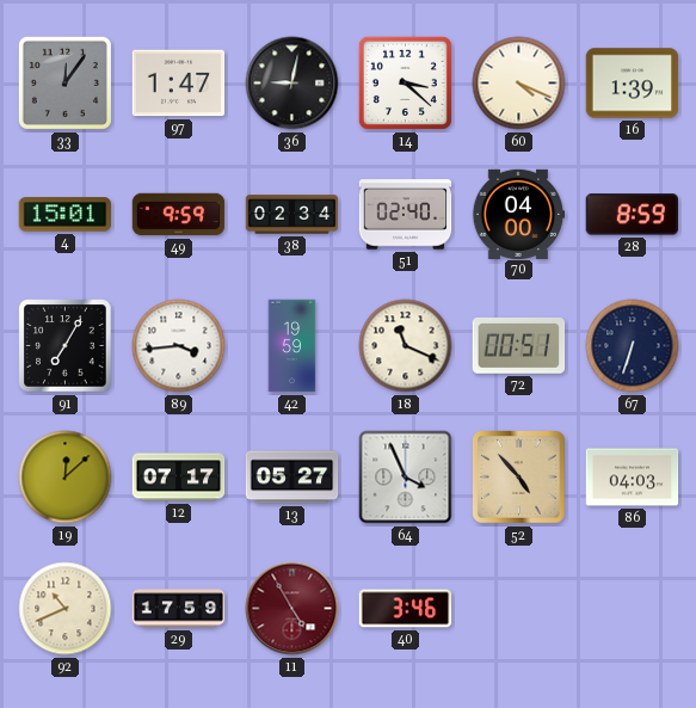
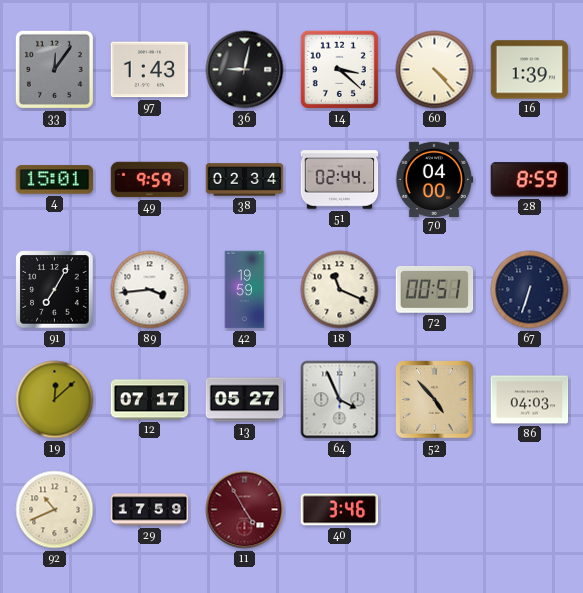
97: 1:47 -> 1:43
60: 4:19 -> 4:23
51: 02:40 -> 02:44
